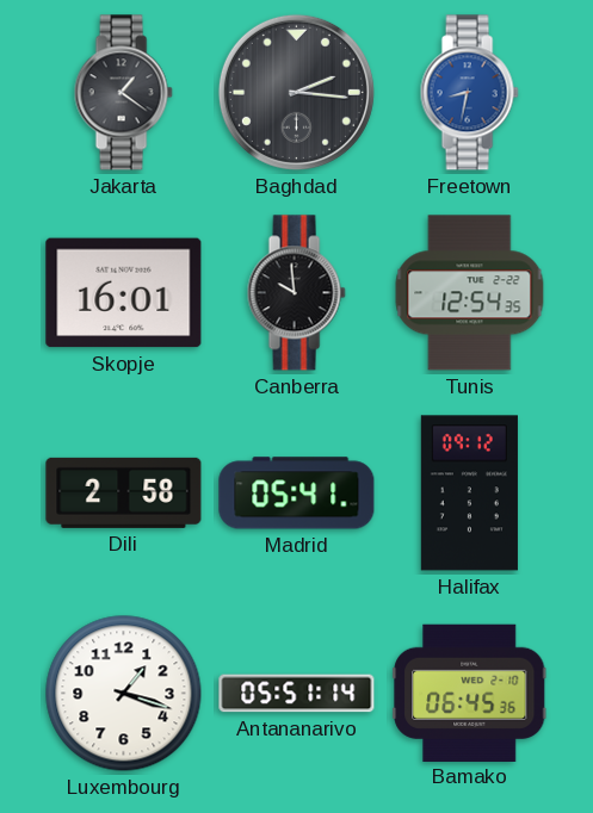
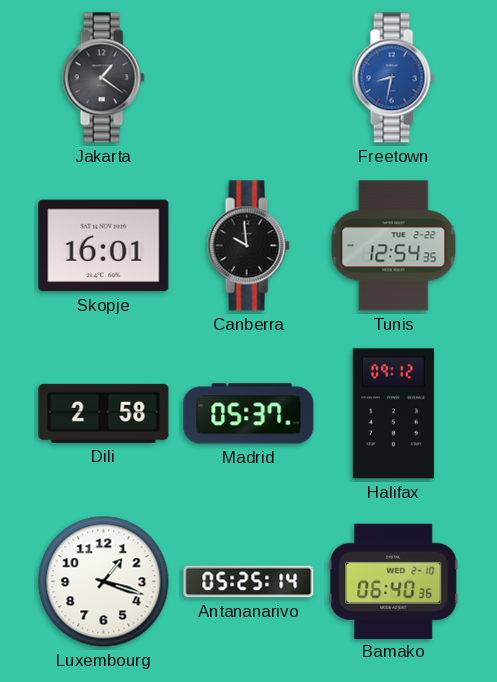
Baghdad: 2:16 -> none
Madrid: 05:41 -> 05:37
Antananarivo: 05:51 -> 05:25
Bamako: 06:45 -> 06:40
